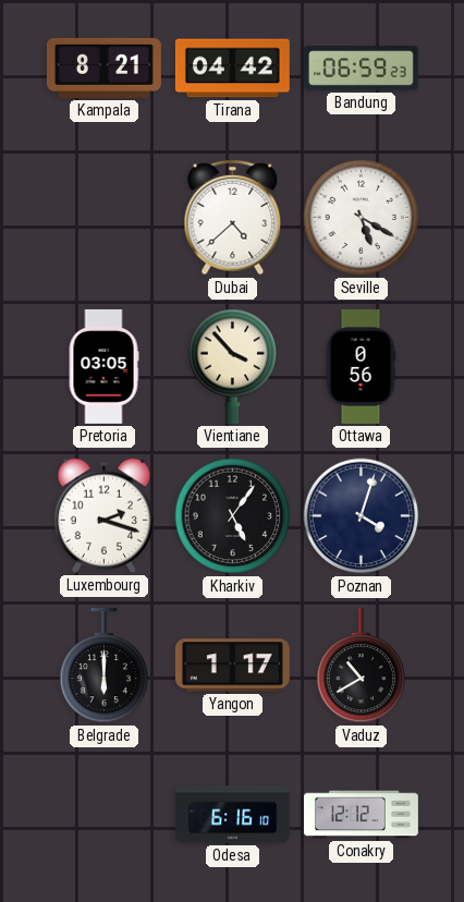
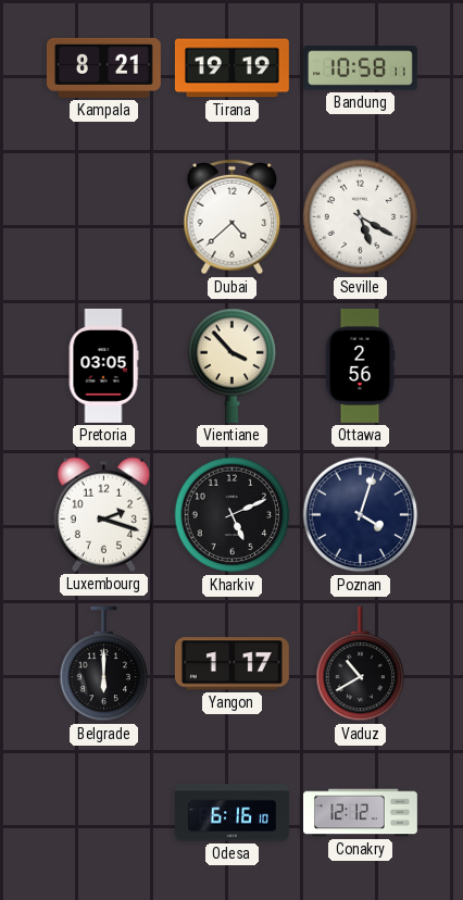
Tirana: 04:42 -> 19:19
Bandung: 06:59 -> 10:58
Ottawa: 0:56 -> 2:56
Kharkiv: 5:06 -> 5:11
